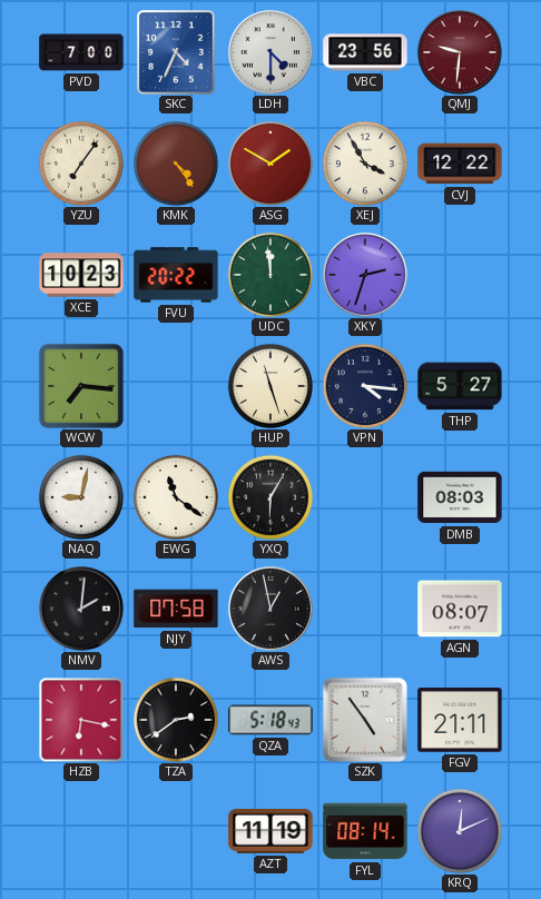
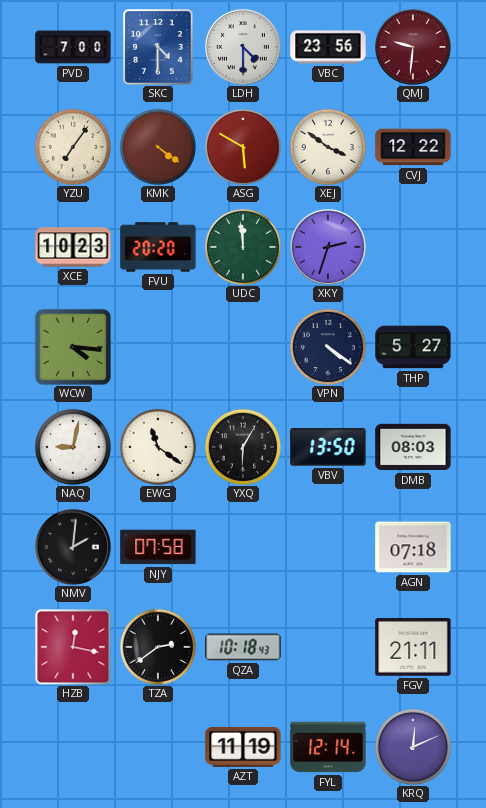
SKC: 4:34 -> 4:30
KMK: 4:24 -> 4:21
ASG: 1:50 -> 5:50
XEJ: 3:55 -> 3:51
FVU: 20:22 -> 20:20
WCW: 7:16 -> 4:16
HUP: 11:27 -> none
VPN: 4:16 -> 4:21
VBV: none -> 13:50
AWS: 12:58 -> none
AGN: 08:07 -> 07:18
HZB: 6:17 -> 12:17
QZA: 5:18 -> 10:18
SZK: 4:54 -> none
FYL: 08:14 -> 12:14
